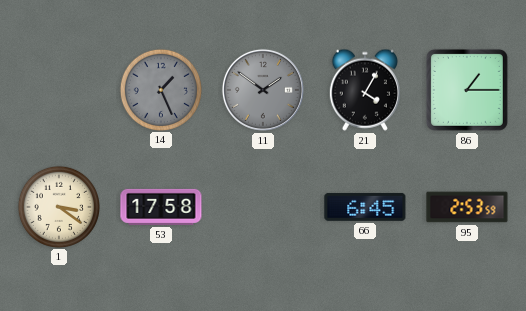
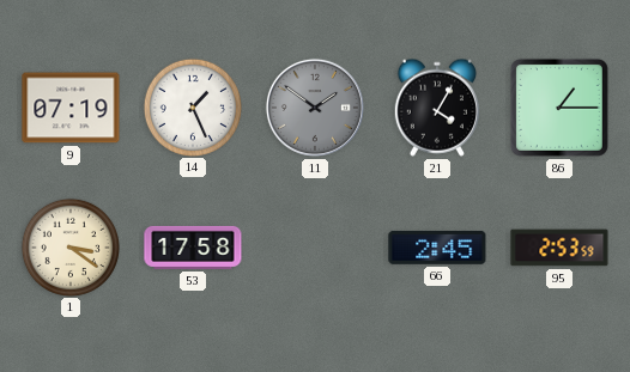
9: none -> 07:19
14 dial: grey -> white
66: 6:45 -> 2:45
